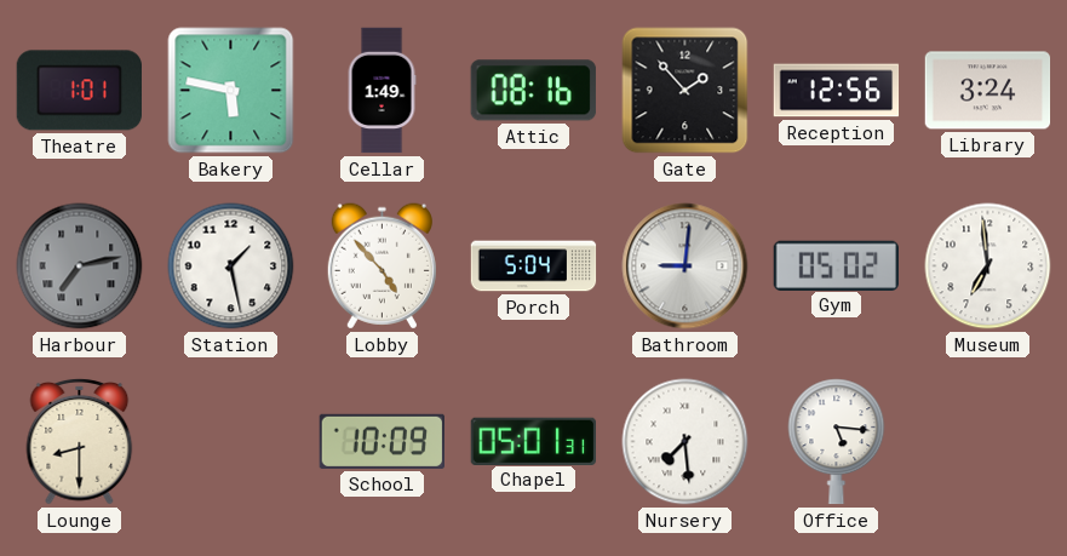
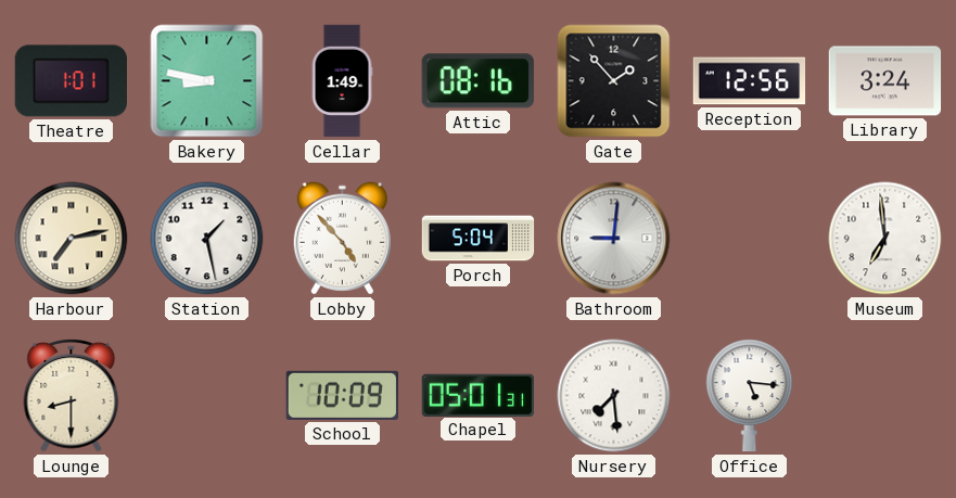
Bakery: 5:47 -> 8:47
Harbour dial: grey -> cream
Gym: 05:02 -> none
